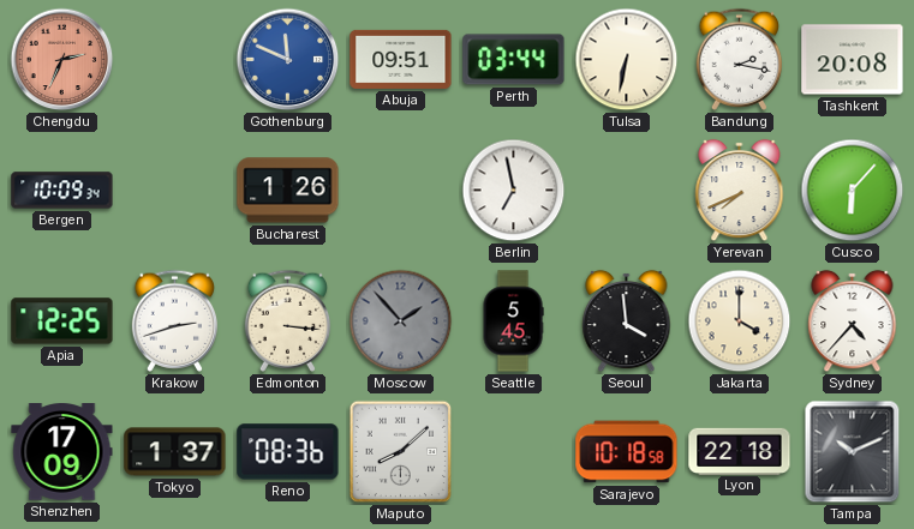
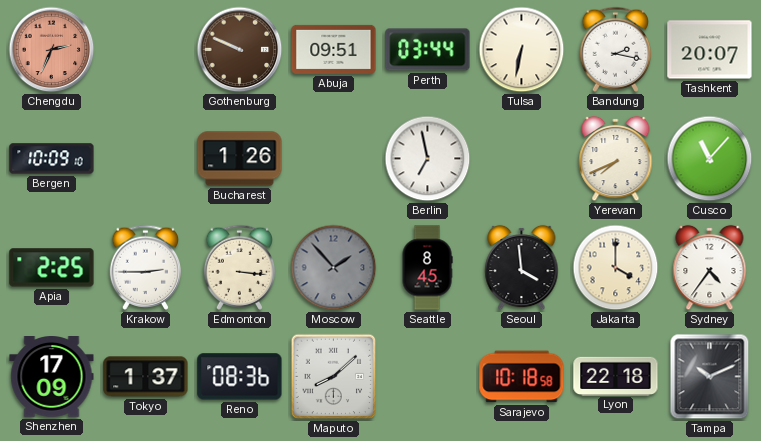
Gothenburg: 11:49 -> 9:49
Gothenburg dial: blue -> brown
Tashkent: 20:08 -> 20:07
Bergen: 10:09:34 -> 10:09:10
Cusco: 6:07 -> 11:07
Apia: 12:25 -> 2:25
Krakow: 2:42 -> 2:45
Seattle: 5:45 -> 8:45
Sydney: 4:37 -> 4:36
